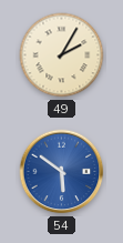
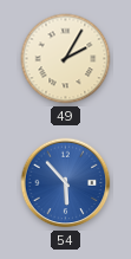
54: 5:51 -> 5:53
